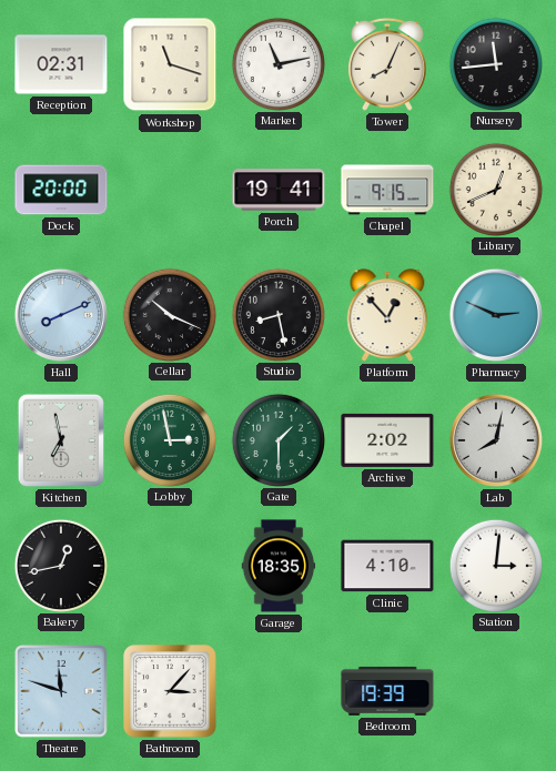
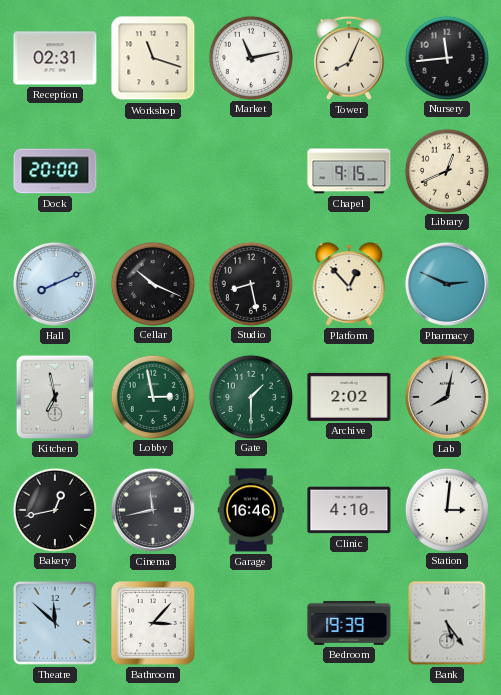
Porch: 19:41 -> none
Cinema: none -> 11:43
Garage: 18:35 -> 16:46
Theatre: 11:48 -> 11:52
Bank: none -> 5:24
